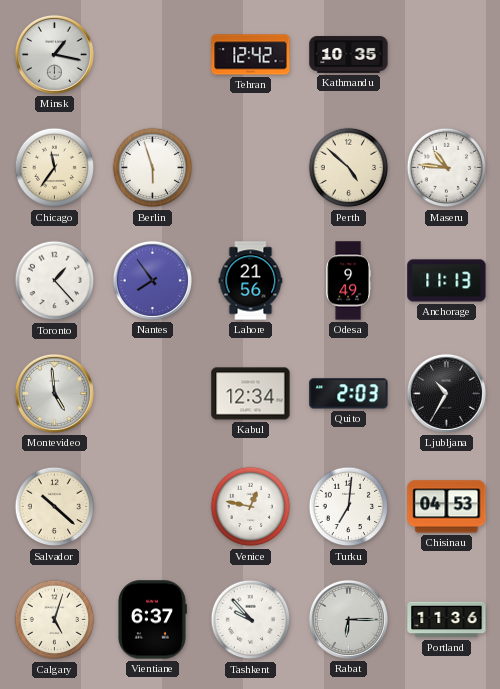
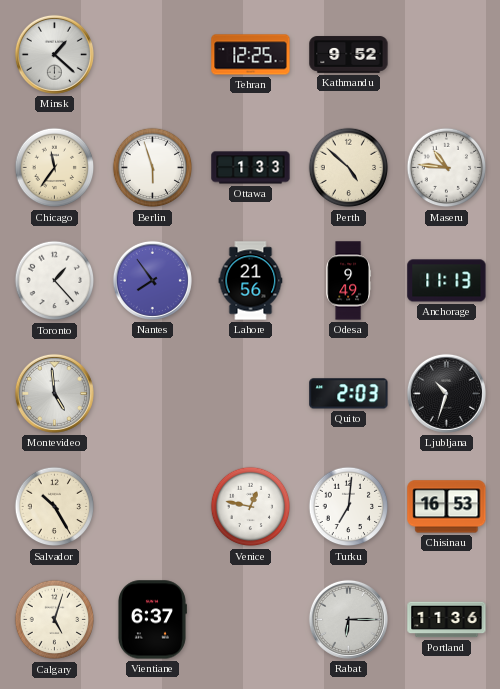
Minsk: 1:17 -> 1:22
Tehran: 12:42 -> 12:25
Kathmandu: 10:35 -> 9:52
Ottawa: none -> 1:33
Kabul: 12:34 -> none
Ljubljana: 10:35 -> 10:33
Salvador: 10:22 -> 10:25
Chisinau: 04:53 -> 16:53
Tashkent: 9:53 -> none
